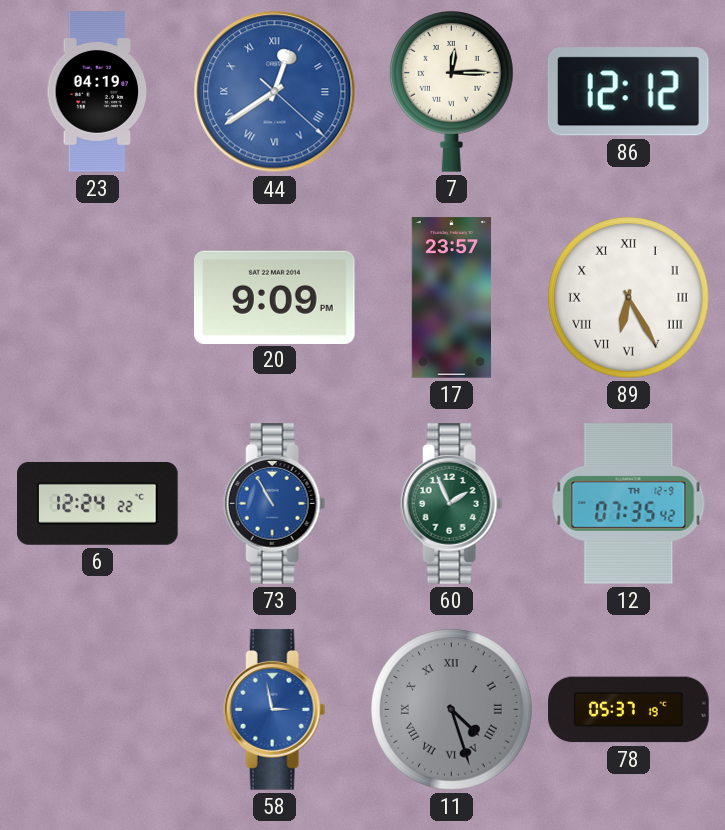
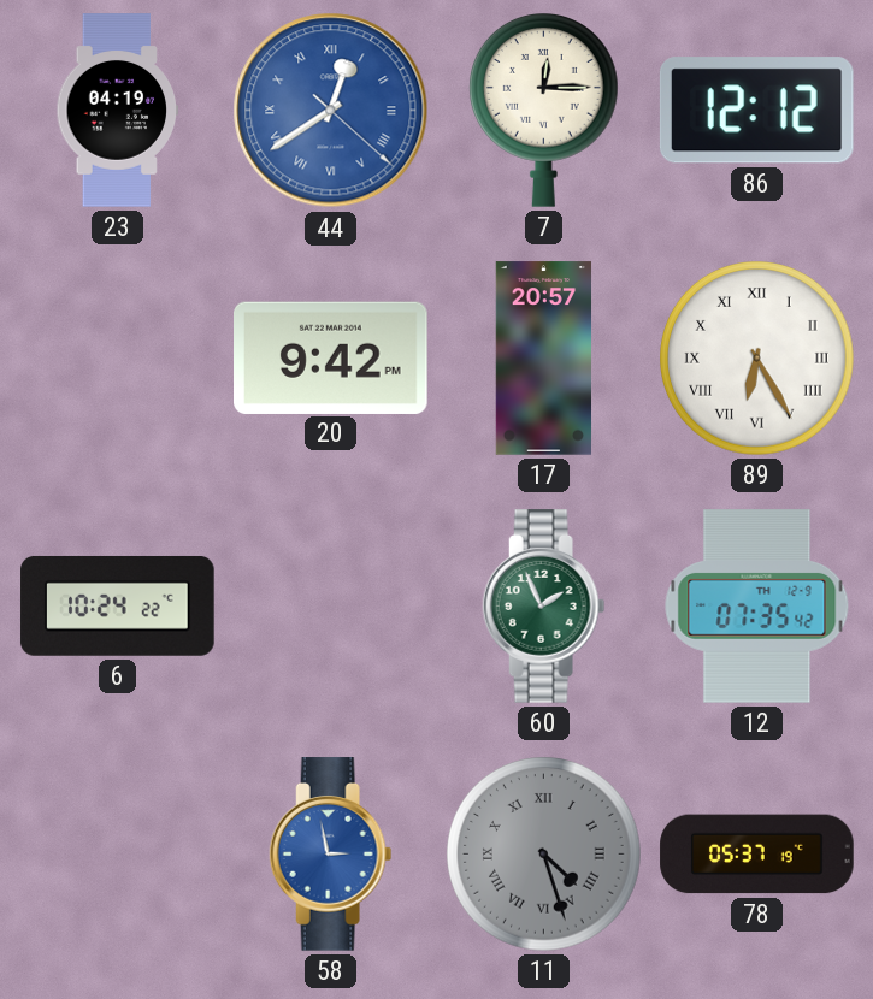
20: 9:09 -> 9:42
17: 23:57 -> 20:57
6: 12:24 -> 10:24
73: 10:55 -> none
